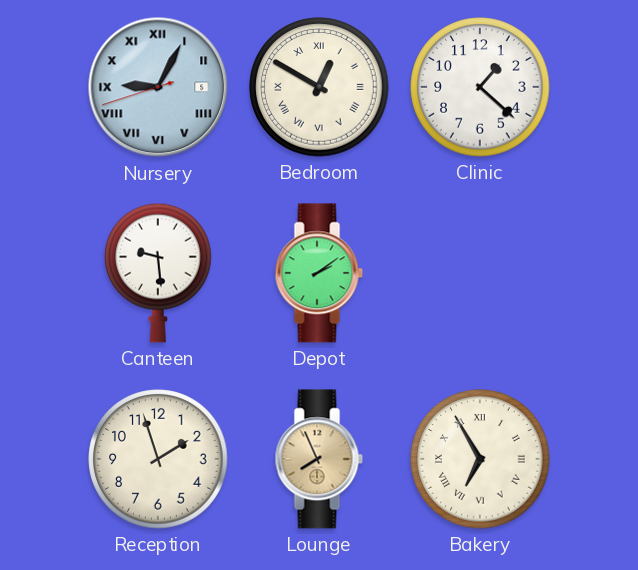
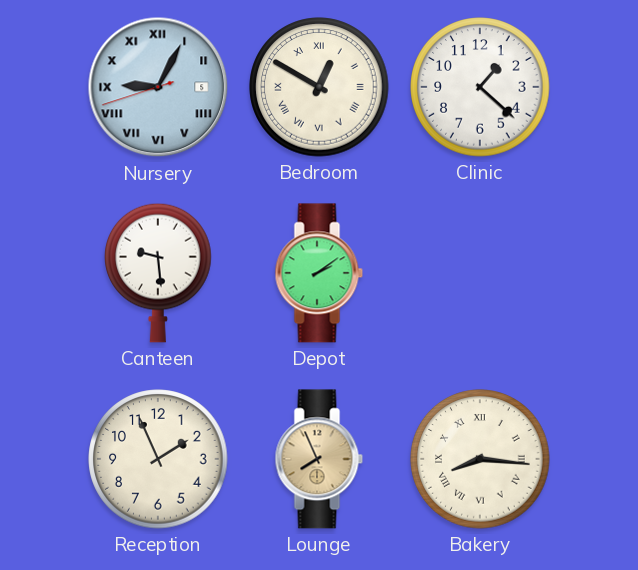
Reception: 1:57 -> 1:56
Bakery: 6:55 -> 8:16
